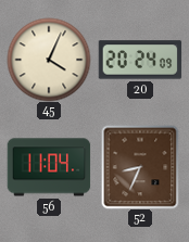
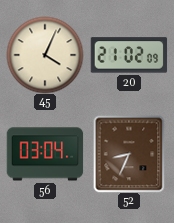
20: 20:24 -> 21:02
56: 11:04 -> 03:04
